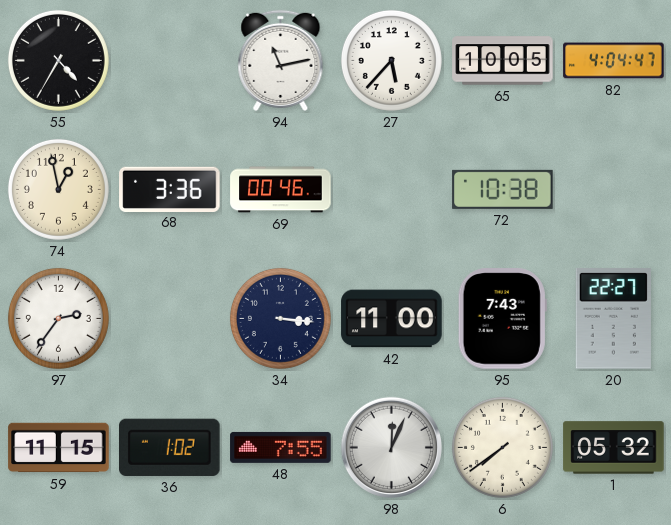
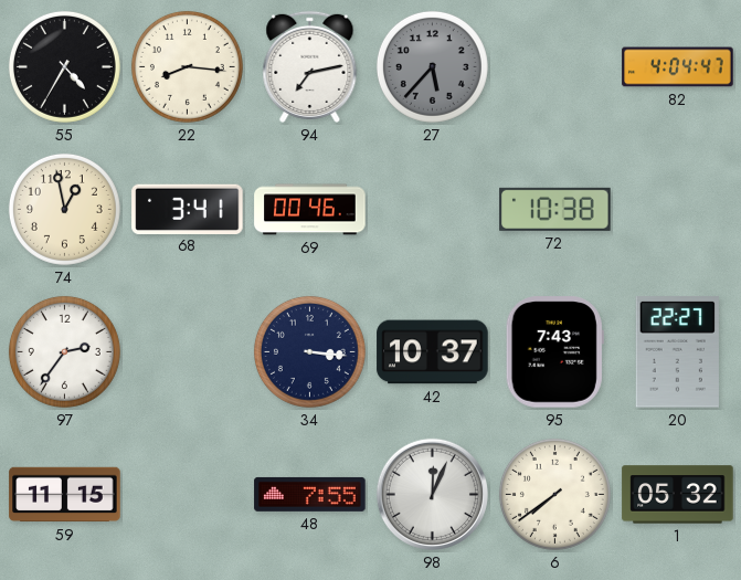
22: none -> 8:16
94: 11:13 -> 7:13
27 dial: white -> grey
65: 10:05 -> none
68: 3:36 -> 3:41
42: 11:00 -> 10:37
36: 1:02 -> none
